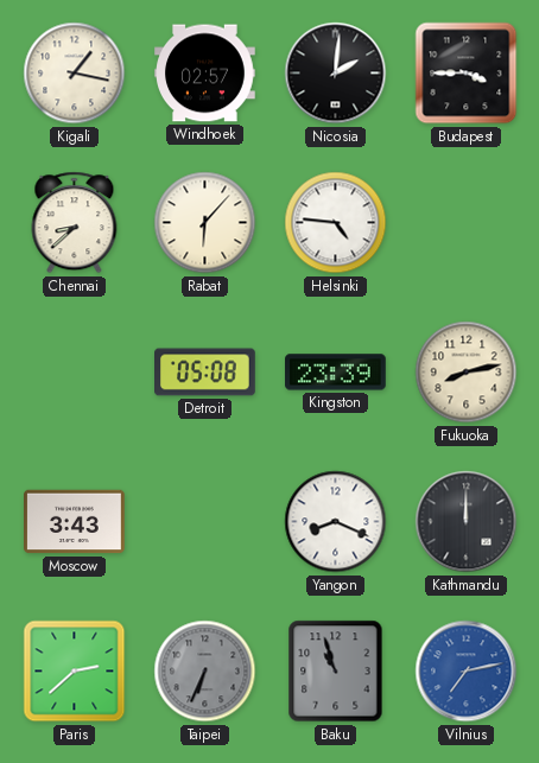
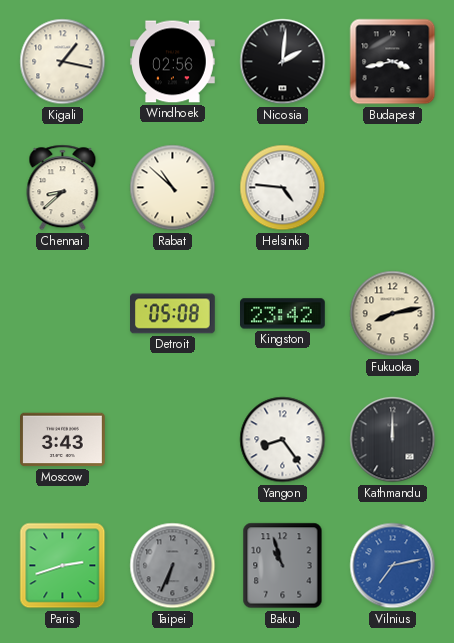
Windhoek: 02:57 -> 02:56
Budapest: 3:45 -> 3:43
Rabat: 6:07 -> 10:52
Kingston: 23:39 -> 23:42
Yangon: 8:19 -> 8:24
Paris: 2:38 -> 2:42
